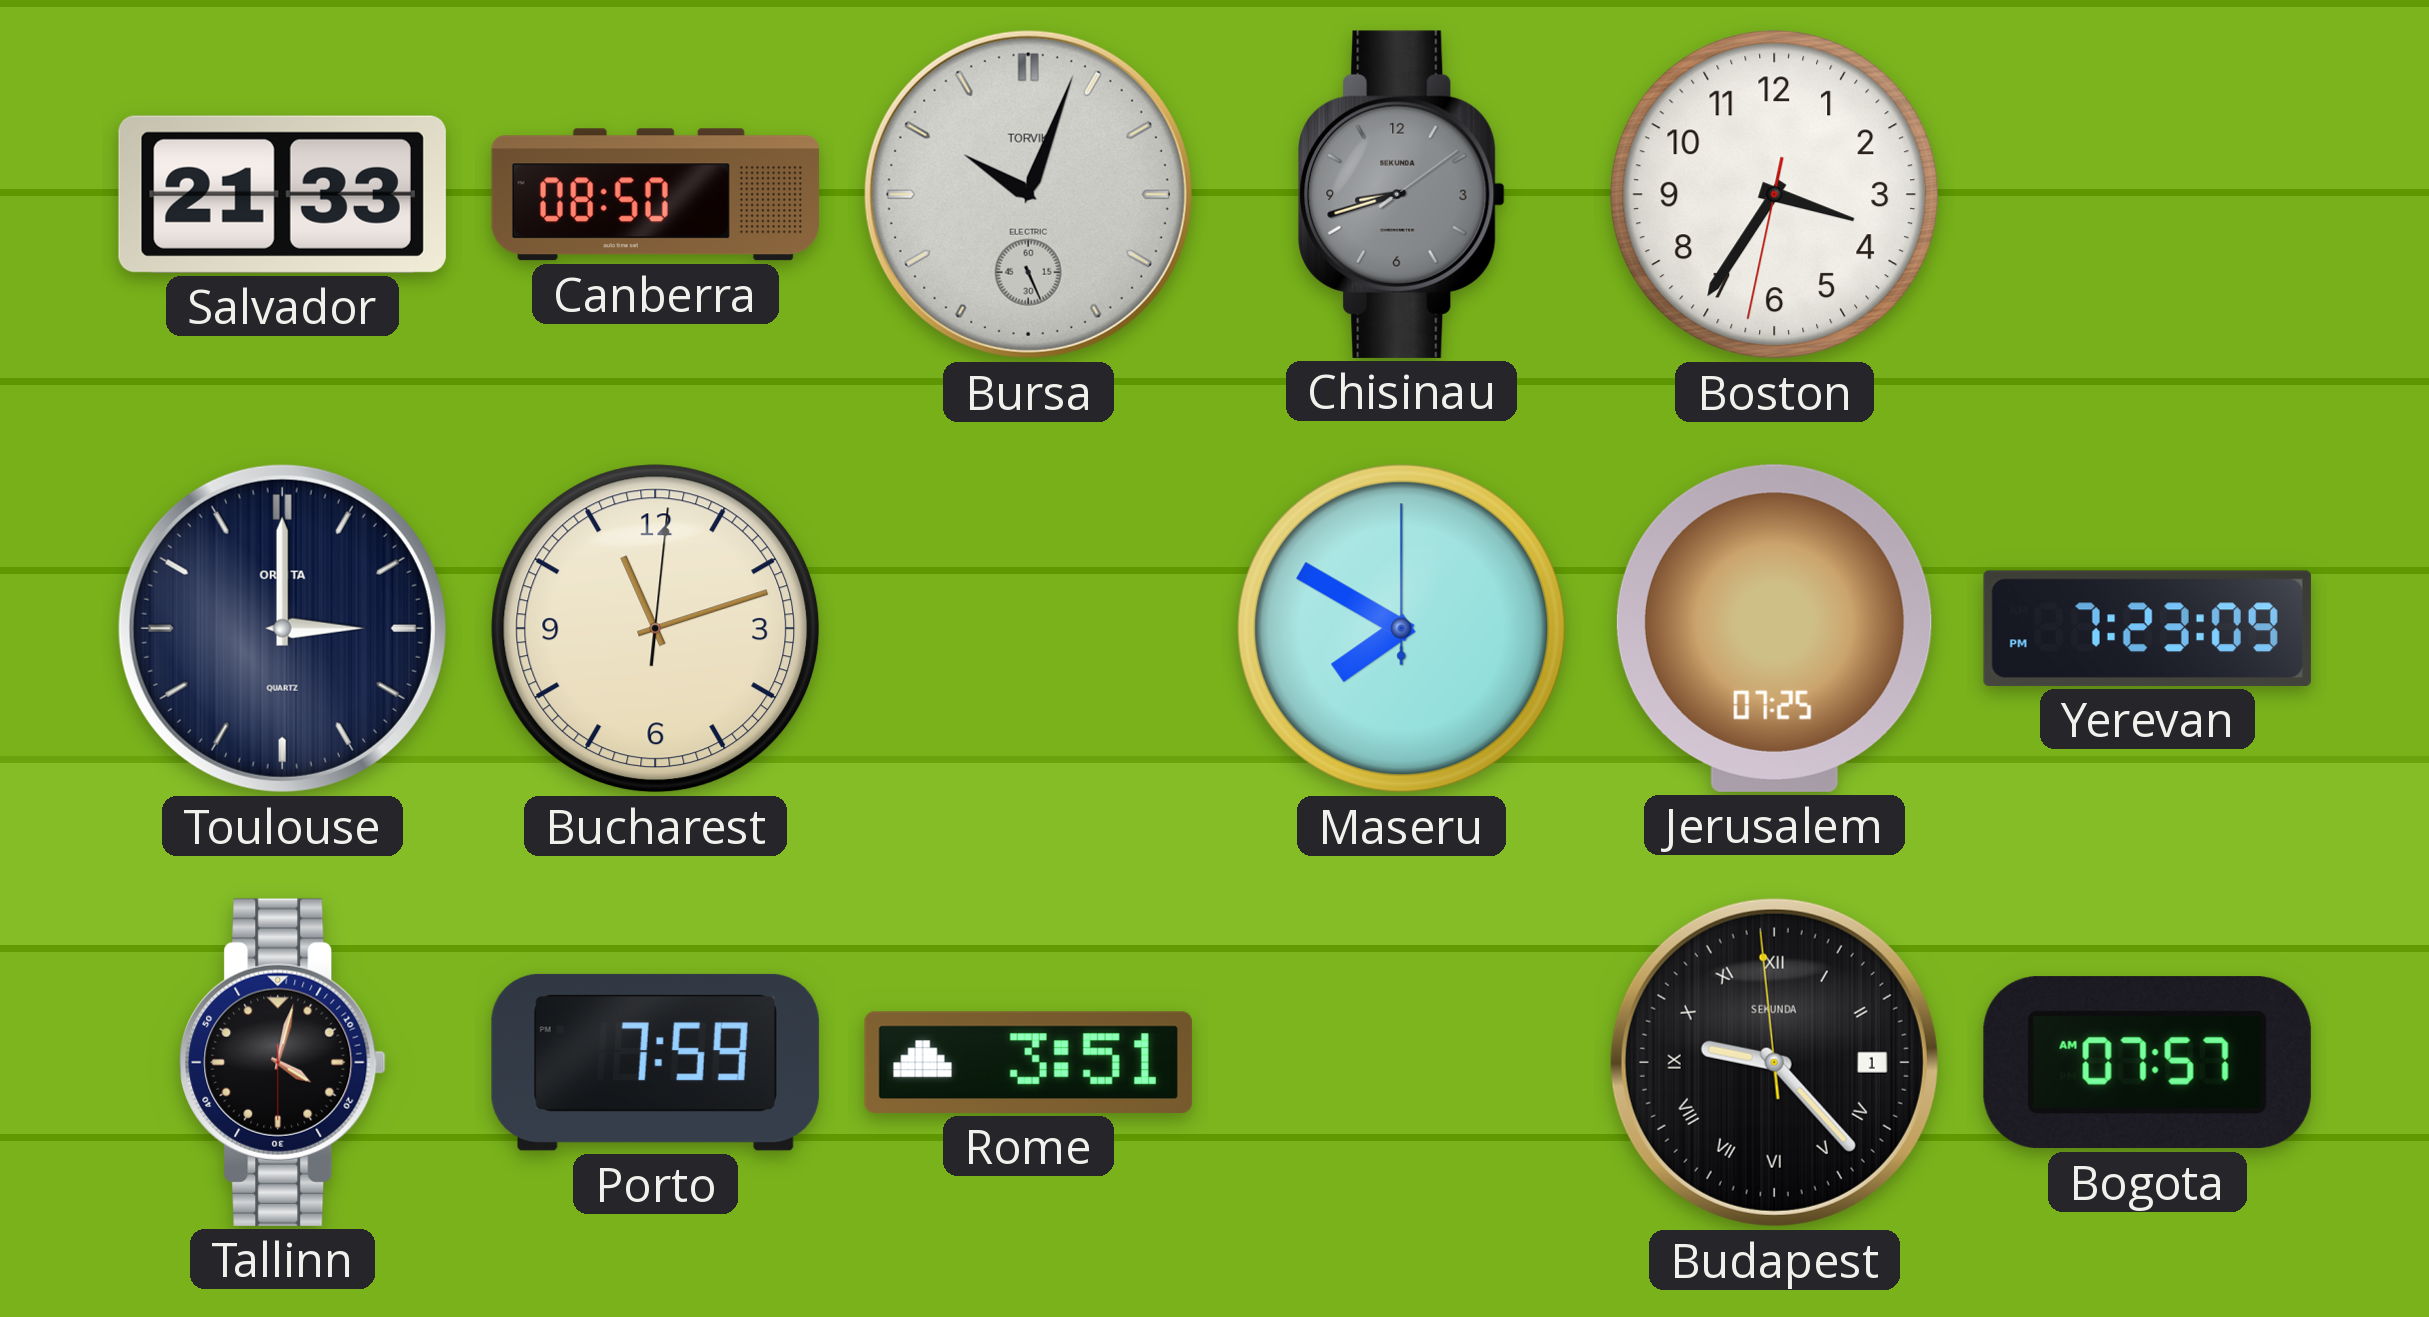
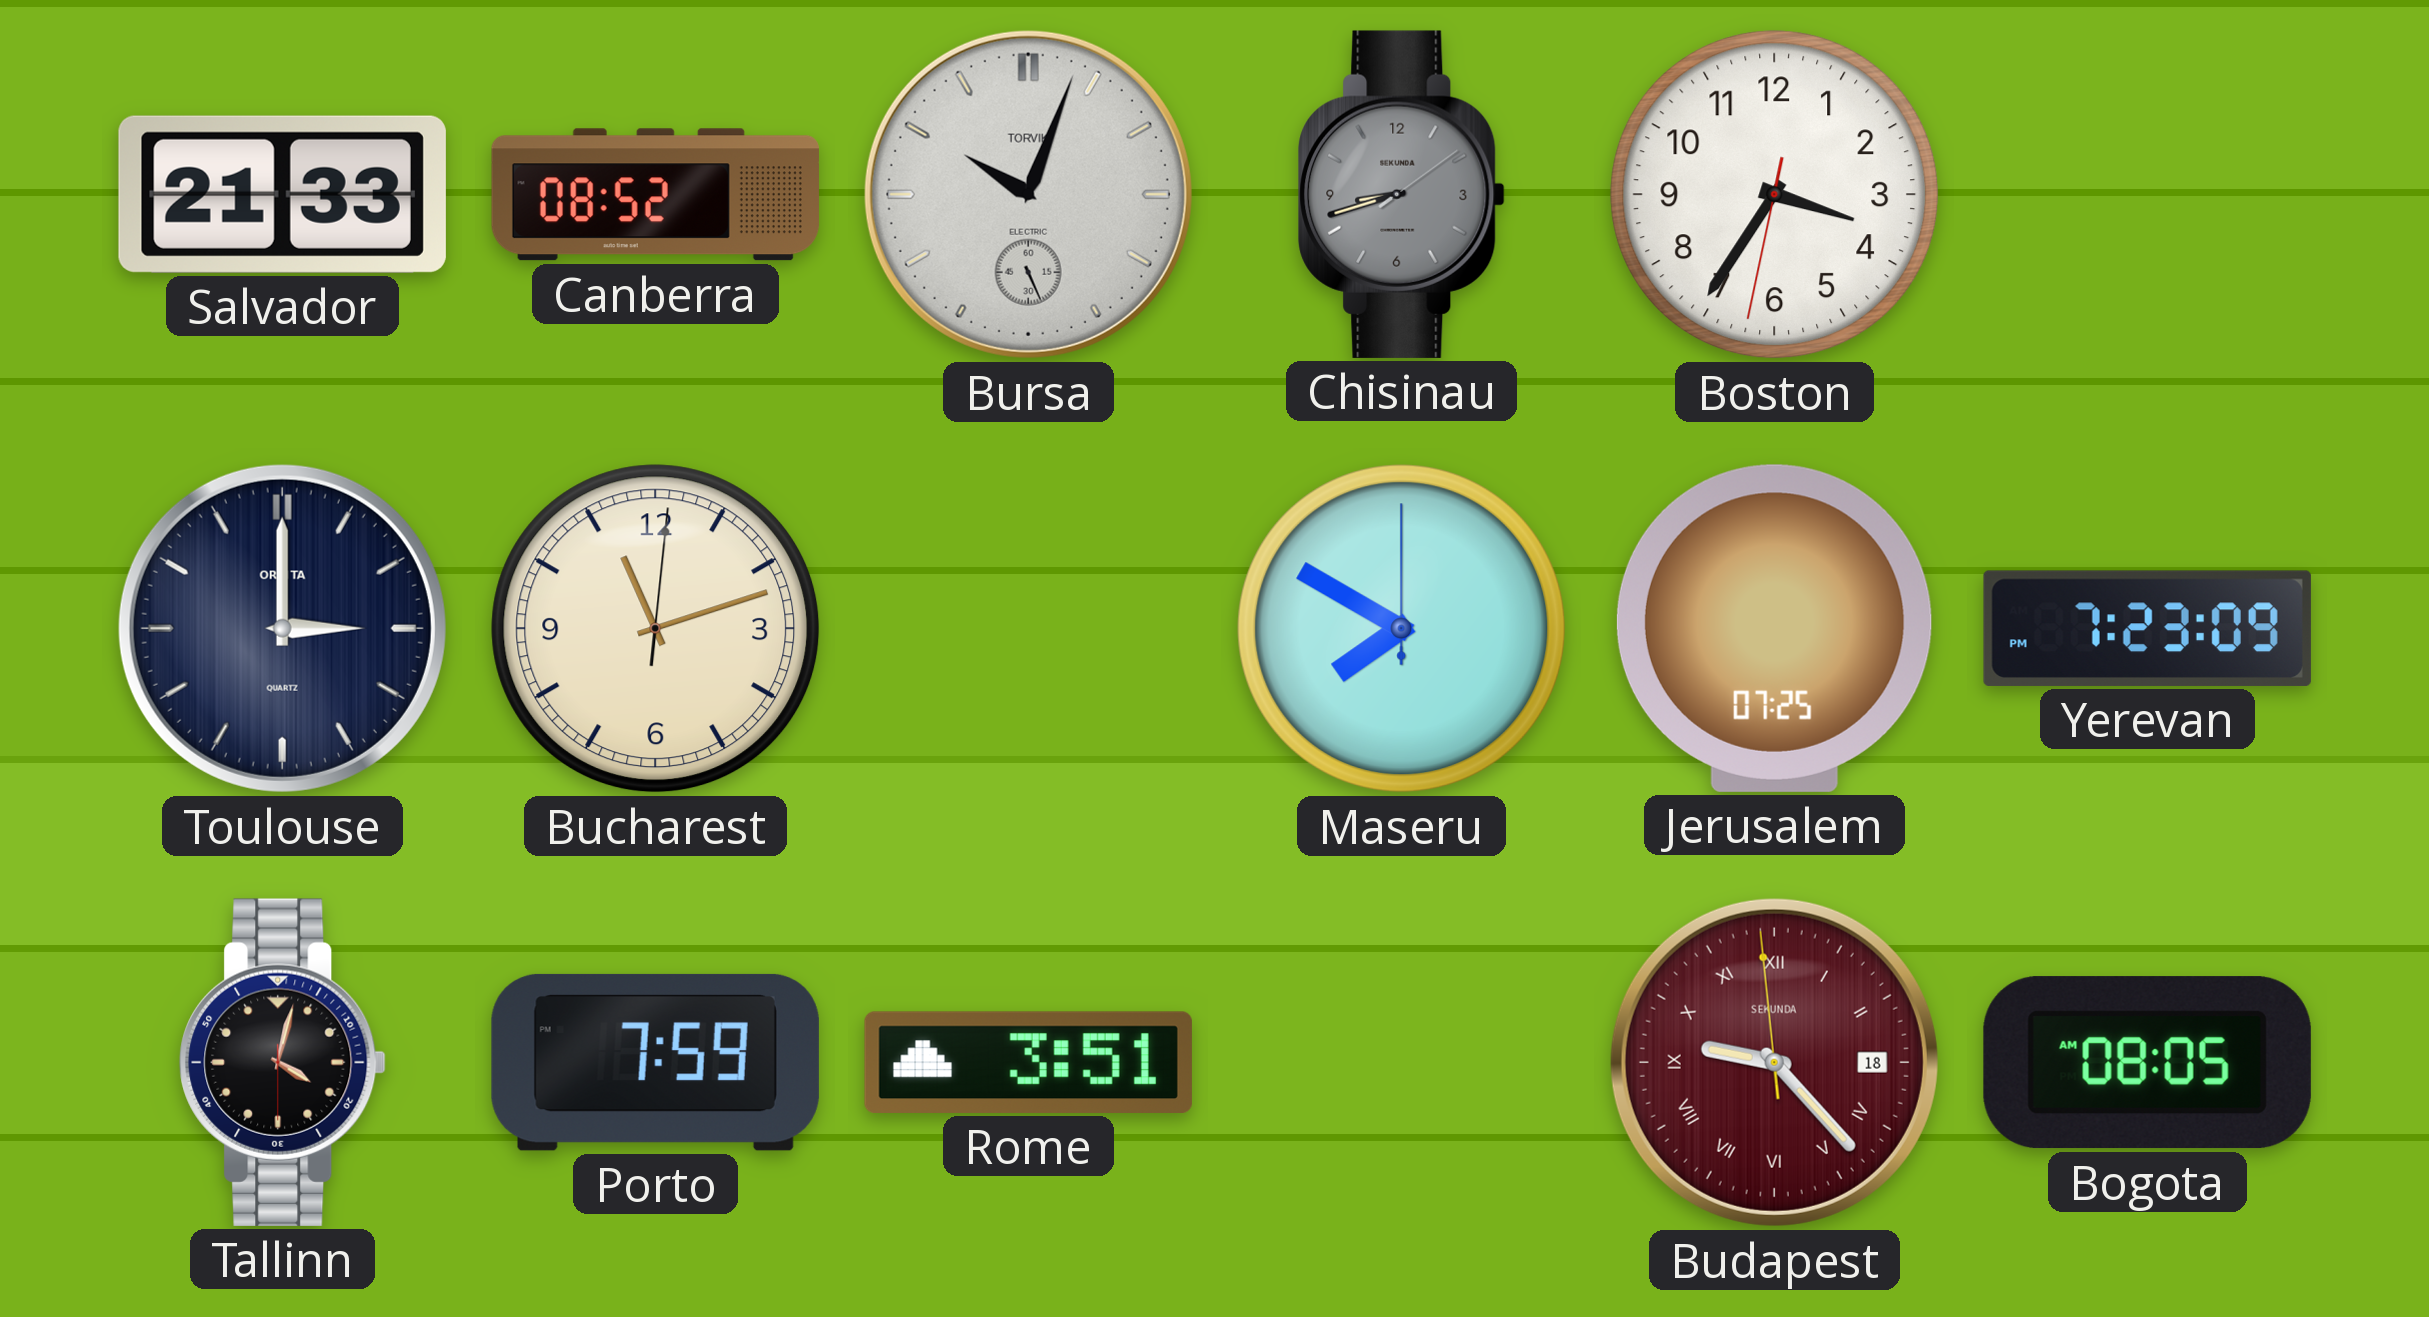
Canberra: 08:50 -> 08:52
Budapest date: 1 -> 18
Budapest dial: black -> burgundy
Bogota: 07:57 -> 08:05
